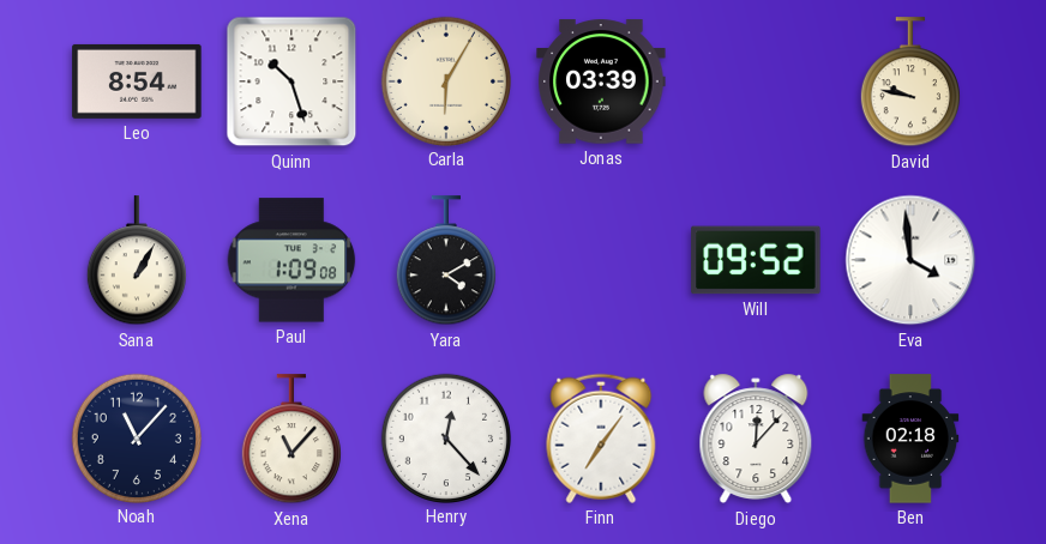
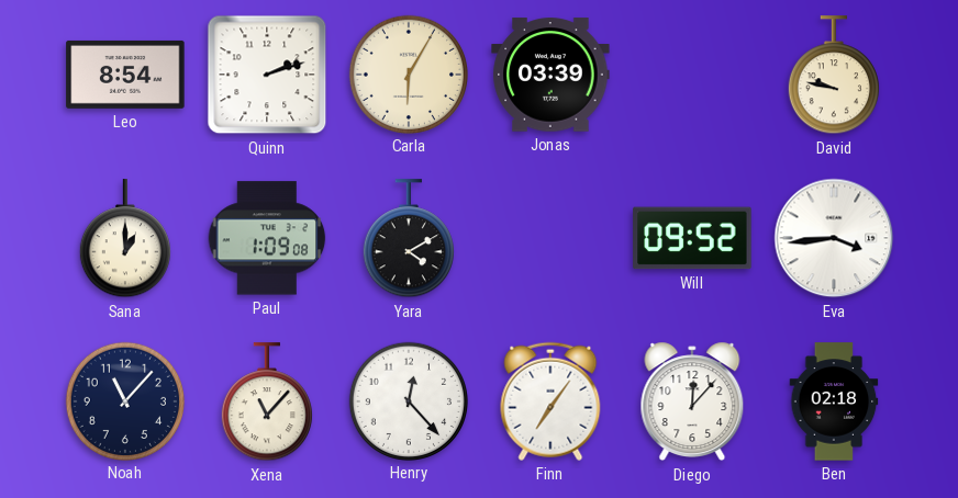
Quinn: 10:27 -> 2:12
Sana: 1:05 -> 1:00
Eva: 3:59 -> 3:44
